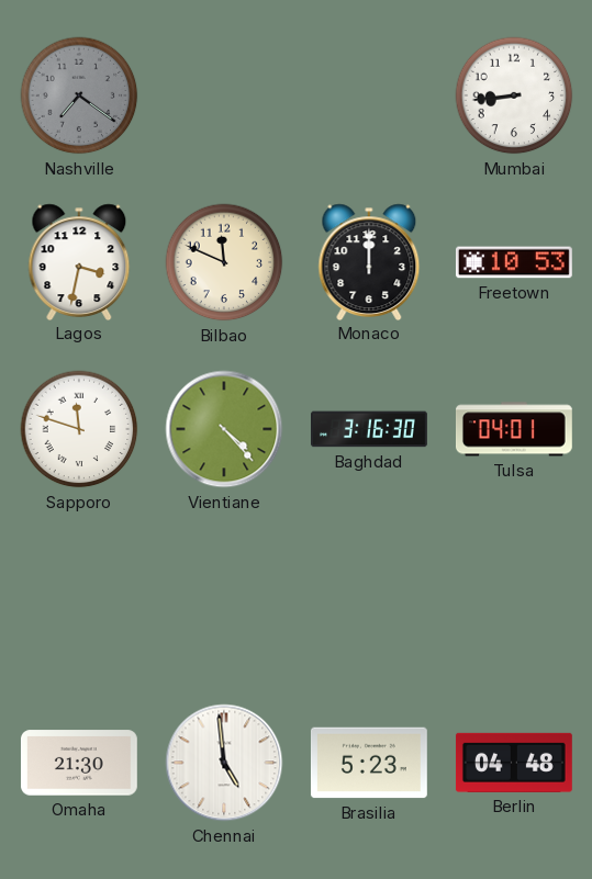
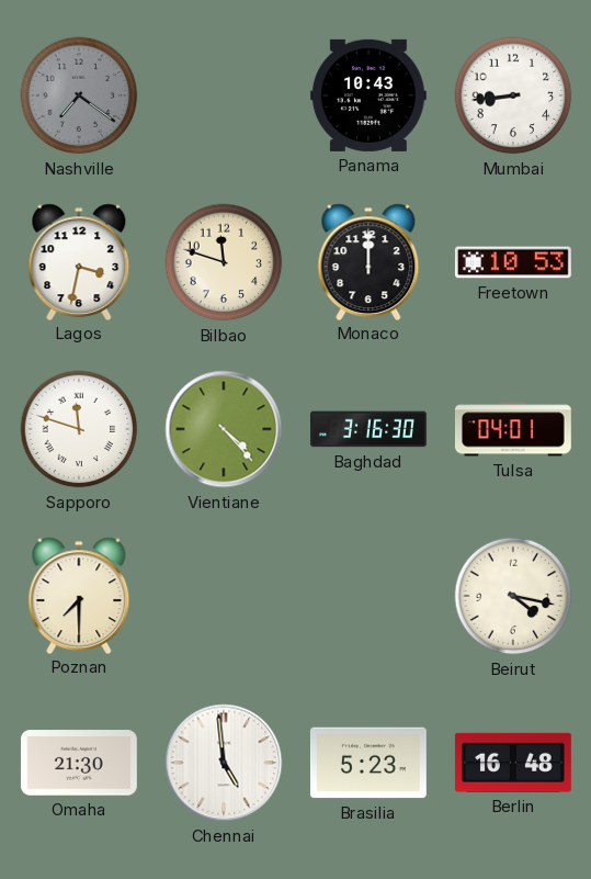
Panama: none -> 10:43
Bilbao: 11:49 -> 11:48
Poznan: none -> 7:30
Beirut: none -> 4:17
Berlin: 04:48 -> 16:48
